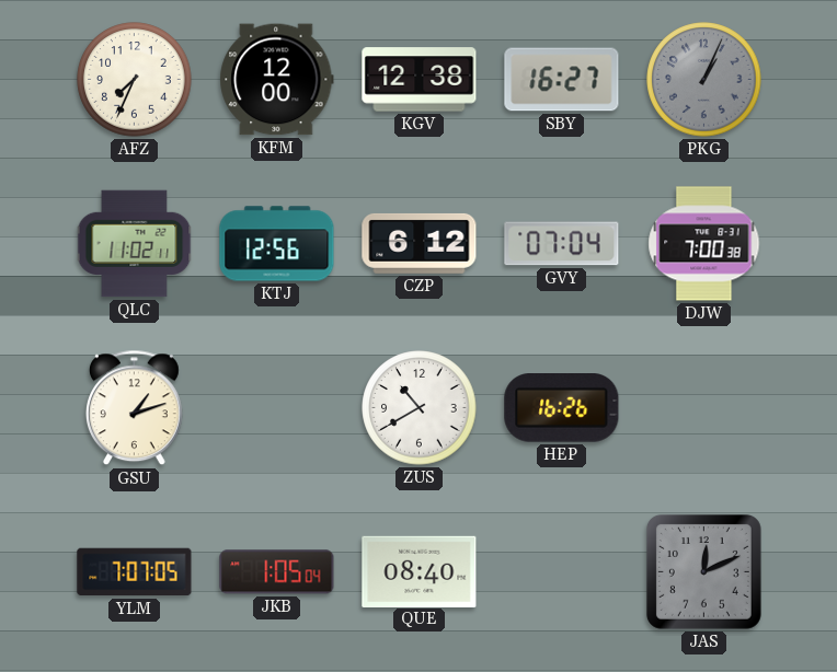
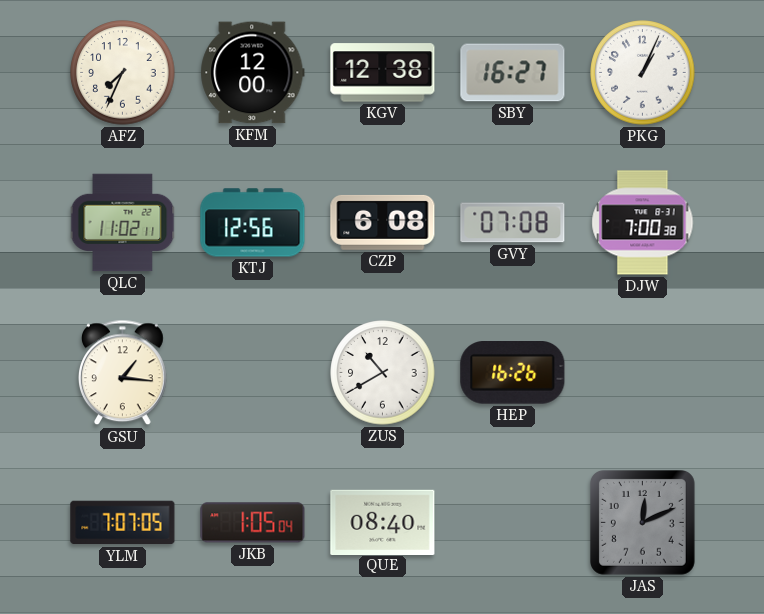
PKG dial: grey -> white
CZP: 6:12 -> 6:08
GVY: 07:04 -> 07:08
GSU: 1:12 -> 1:16
